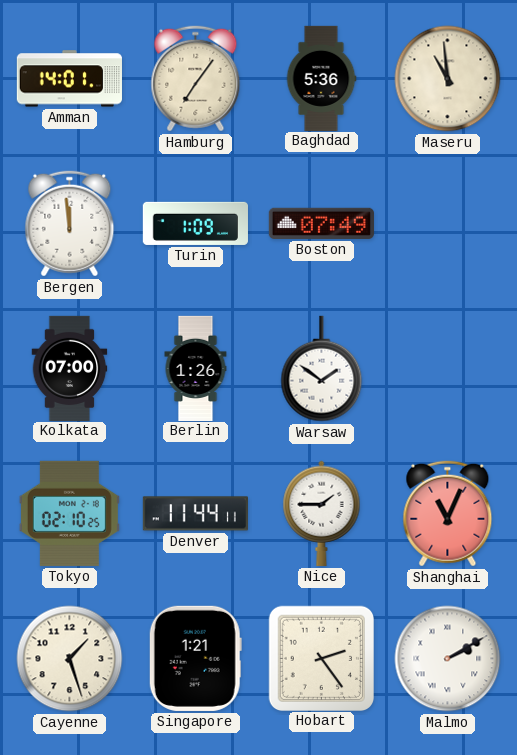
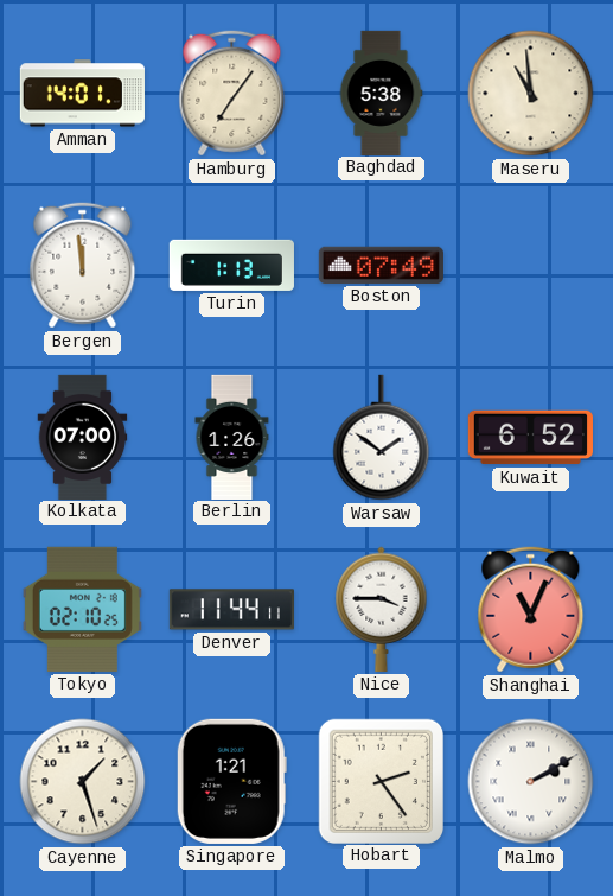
Baghdad: 5:36 -> 5:38
Turin: 1:09 -> 1:13
Kuwait: none -> 6:52
Nice: 1:45 -> 3:45
